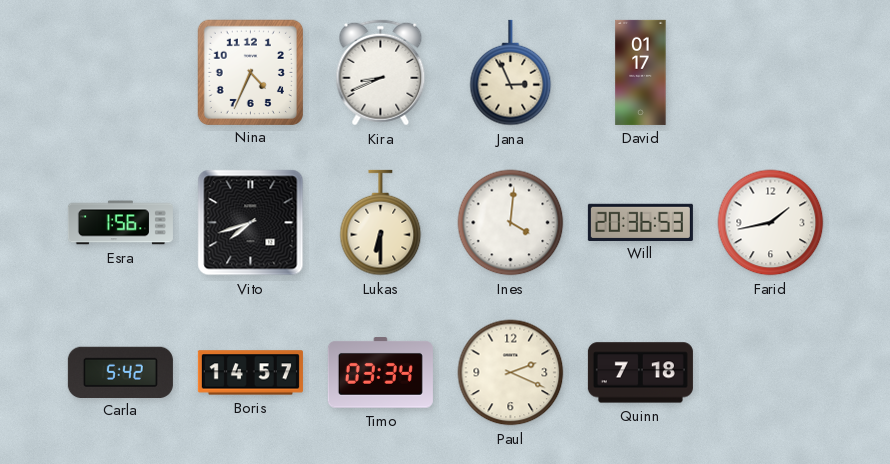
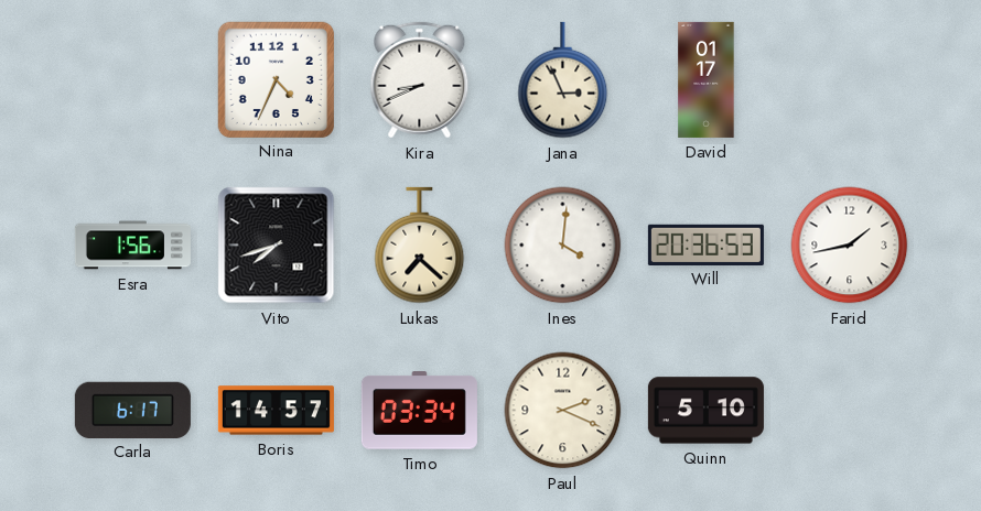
Lukas: 6:30 -> 7:22
Carla: 5:42 -> 6:17
Quinn: 7:18 -> 5:10
